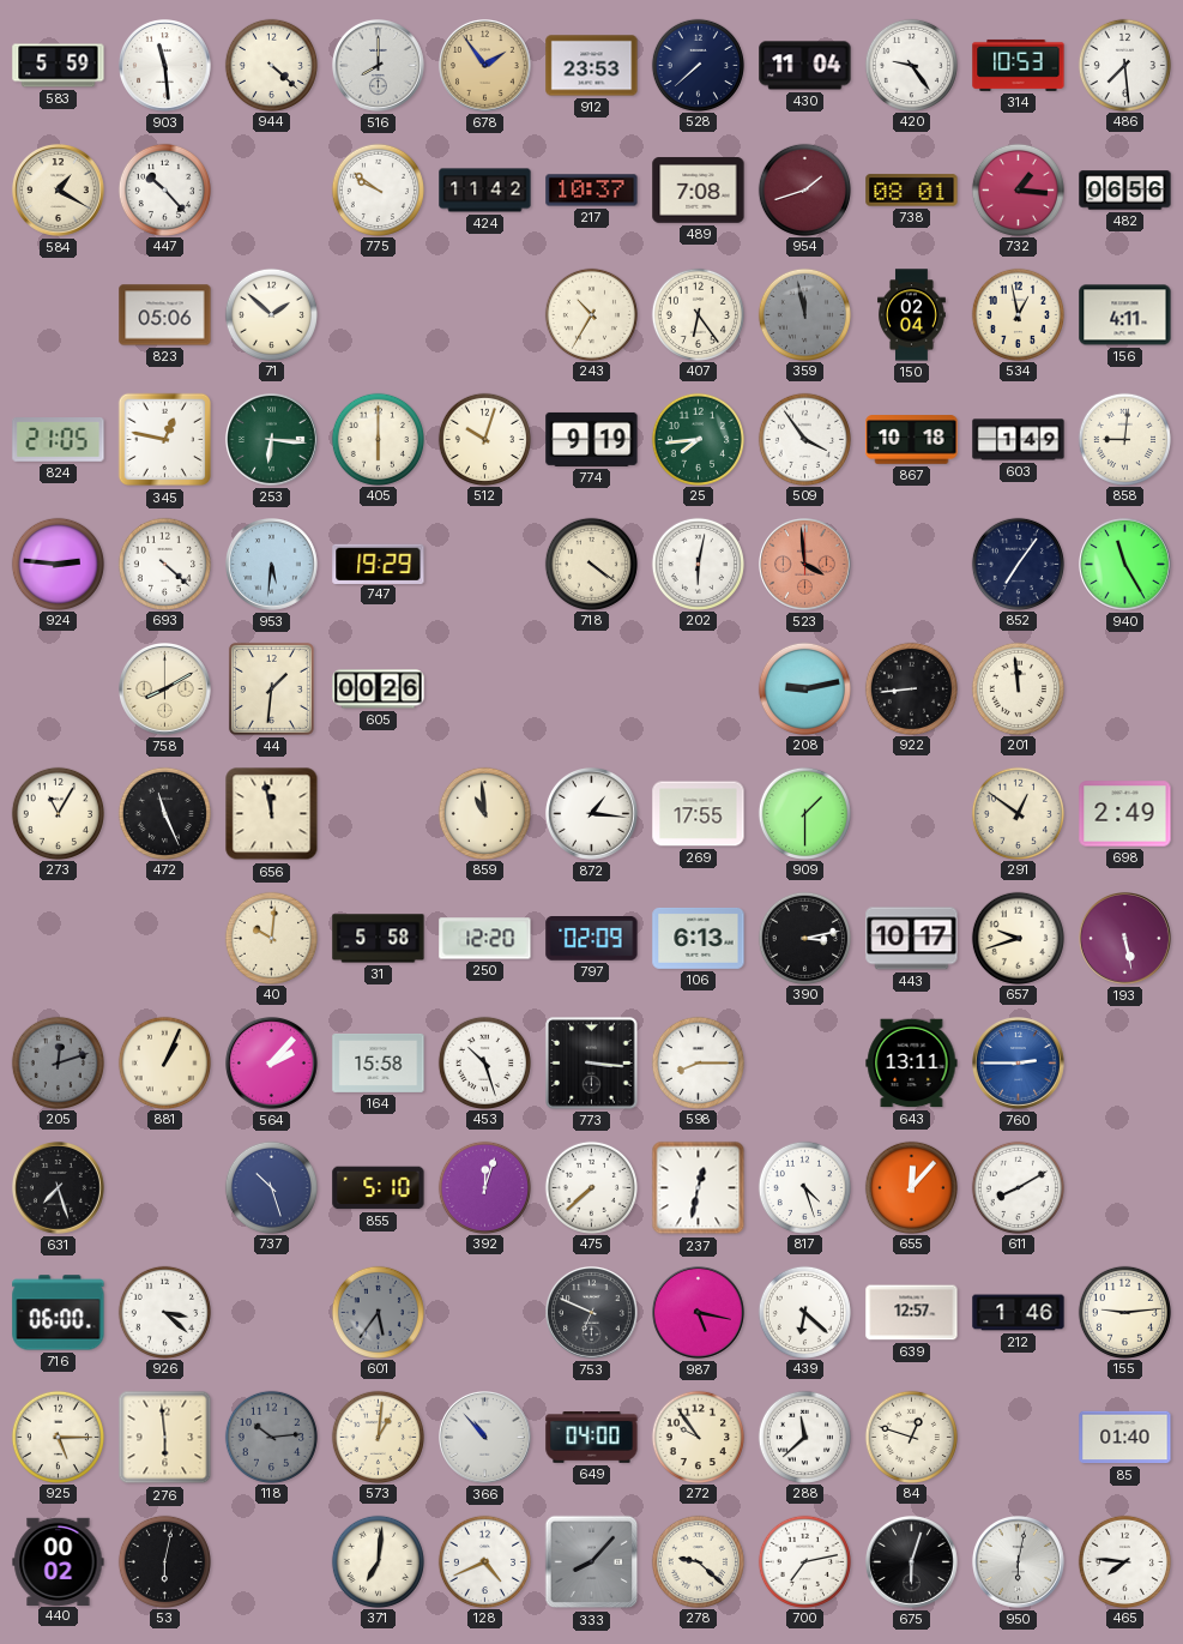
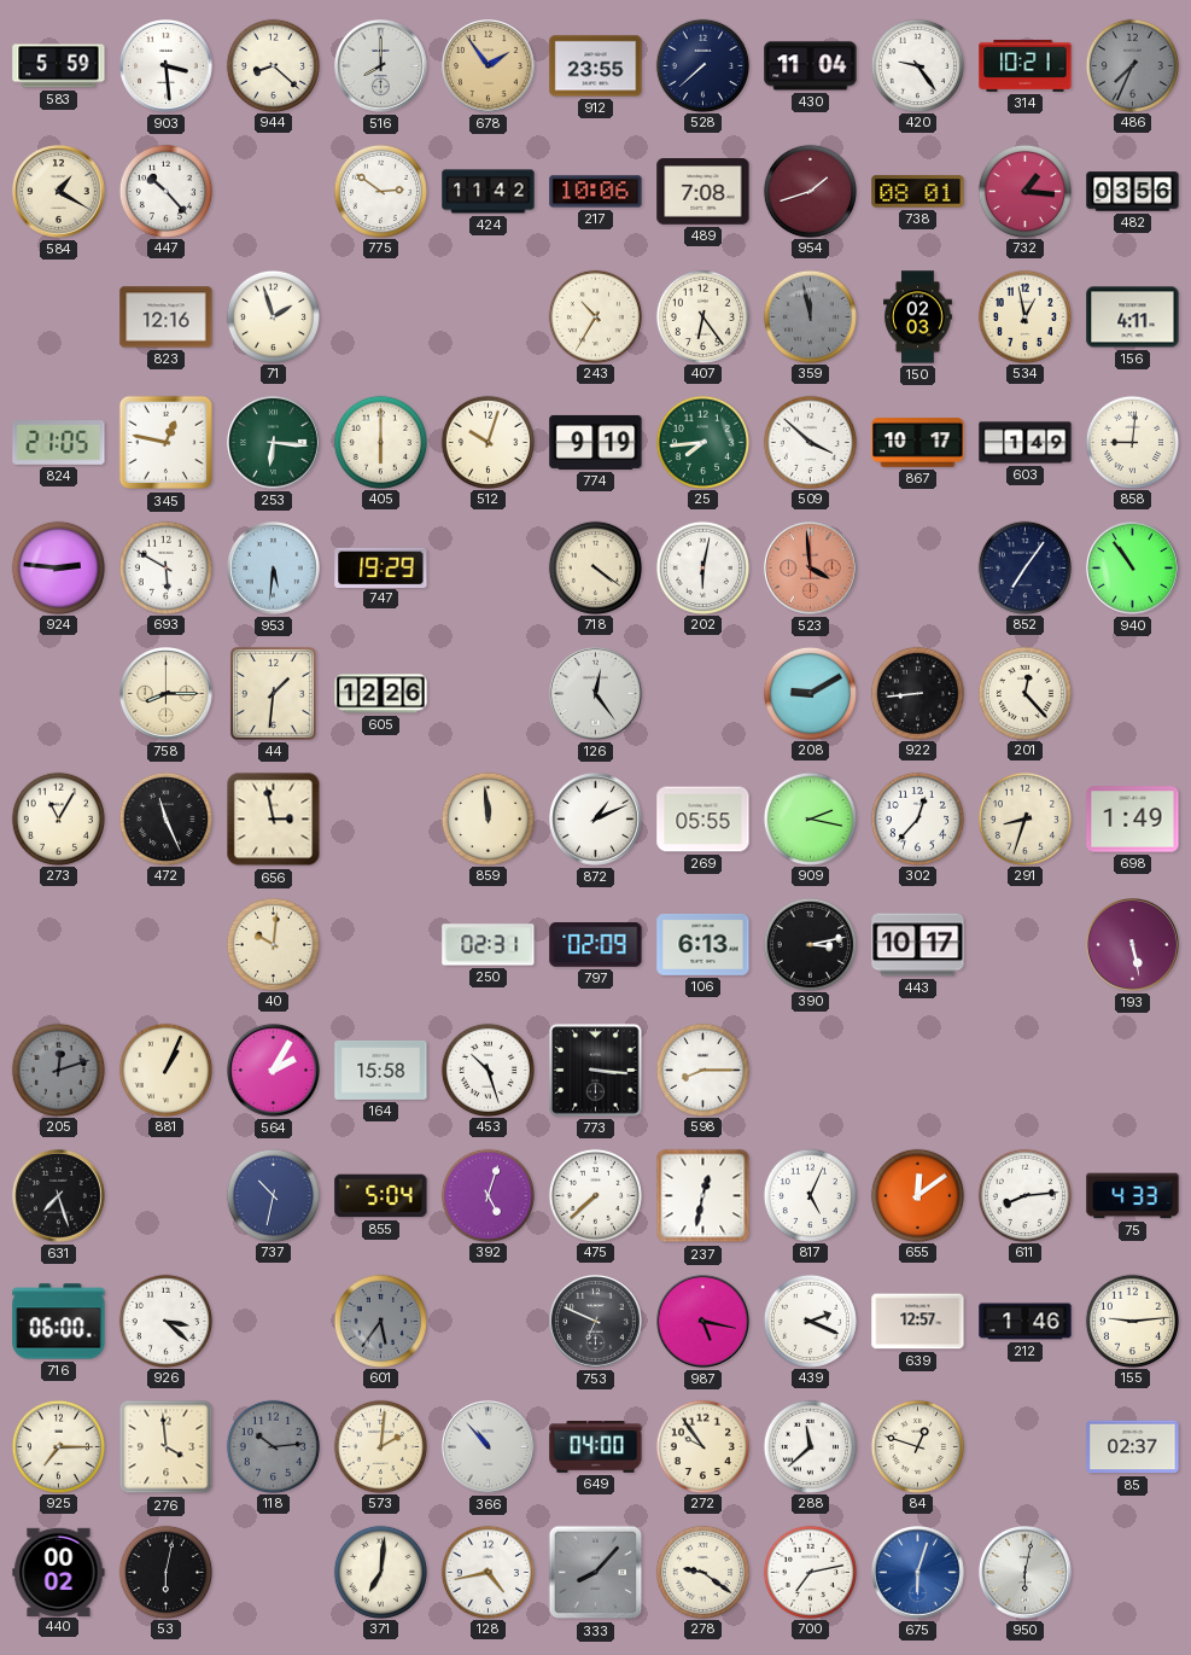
903: 11:29 -> 3:29
944: 4:22 -> 8:22
912: 23:53 -> 23:55
314: 10:53 -> 10:21
486: 7:29 -> 7:34
486 dial: white -> grey
775: 9:51 -> 2:51
217: 10:37 -> 10:06
482: 06:56 -> 03:56
823: 05:06 -> 12:16
71: 1:52 -> 1:57
150: 02:04 -> 02:03
509: 3:54 -> 3:52
867: 10:18 -> 10:17
693: 4:22 -> 5:50
940: 11:25 -> 10:54
758: 8:10 -> 8:15
605: 00:26 -> 12:26
126: none -> 12:24
208: 9:13 -> 9:10
201: 11:59 -> 12:23
656: 11:58 -> 2:58
859: 10:59 -> 11:59
872: 1:16 -> 1:11
269: 17:55 -> 05:55
909: 1:30 -> 2:17
302: none -> 12:37
291: 12:51 -> 8:33
698: 2:49 -> 1:49
31: 5:58 -> none
250: 12:20 -> 02:31
657: 9:42 -> none
564: 2:07 -> 2:05
643: 13:11 -> none
760: 2:45 -> none
737: 10:27 -> 10:32
855: 5:10 -> 5:04
392: 12:03 -> 5:03
817: 4:27 -> 5:04
655: 12:07 -> 12:09
611: 8:10 -> 8:14
75: none -> 4:33
439: 6:22 -> 2:19
925: 5:15 -> 7:15
276: 5:59 -> 3:59
573: 1:01 -> 2:01
85: 01:40 -> 02:37
128: 4:41 -> 4:43
278: 9:22 -> 9:21
675 dial: black -> blue
465: 7:46 -> none
